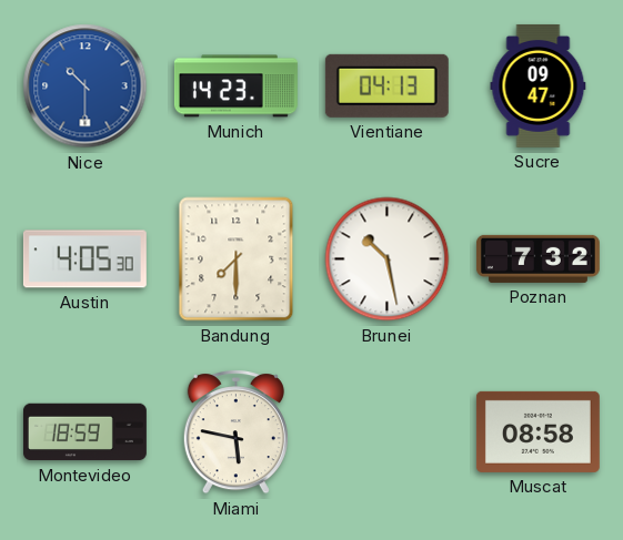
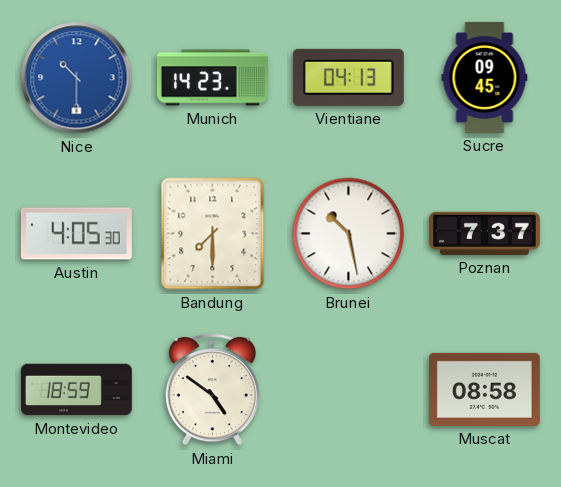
Sucre: 09:47 -> 09:45
Poznan: 7:32 -> 7:37
Miami: 5:47 -> 4:51
